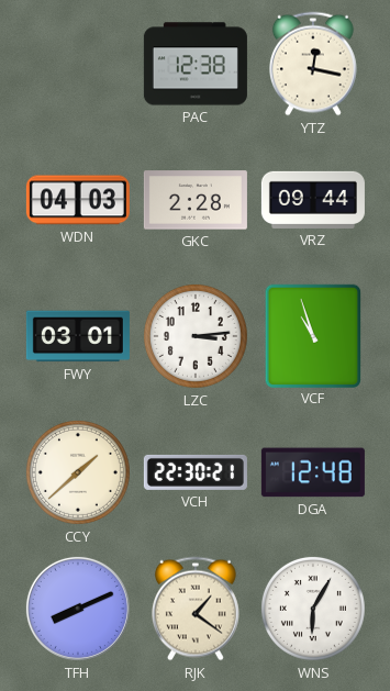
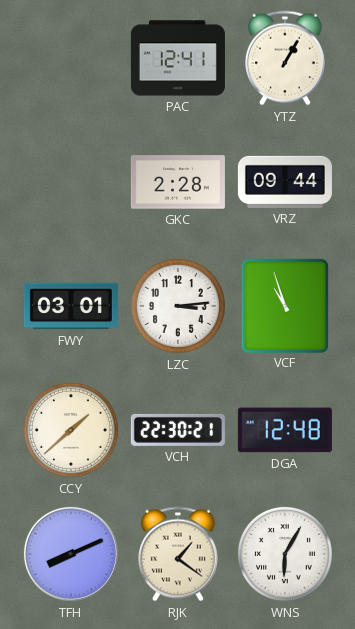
PAC: 12:38 -> 12:41
YTZ: 12:17 -> 1:05
WDN: 04:03 -> none
